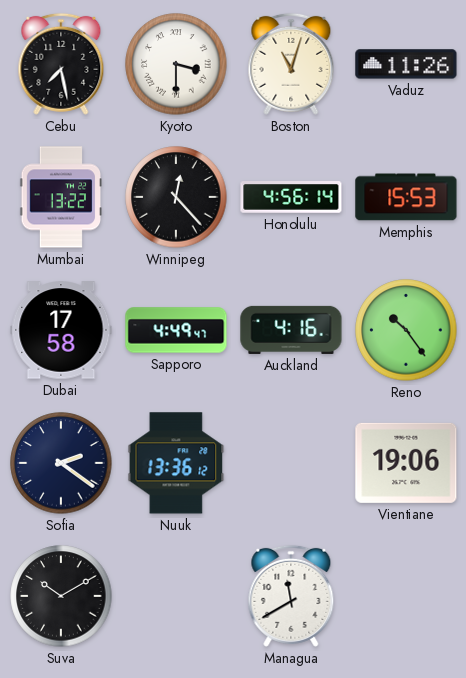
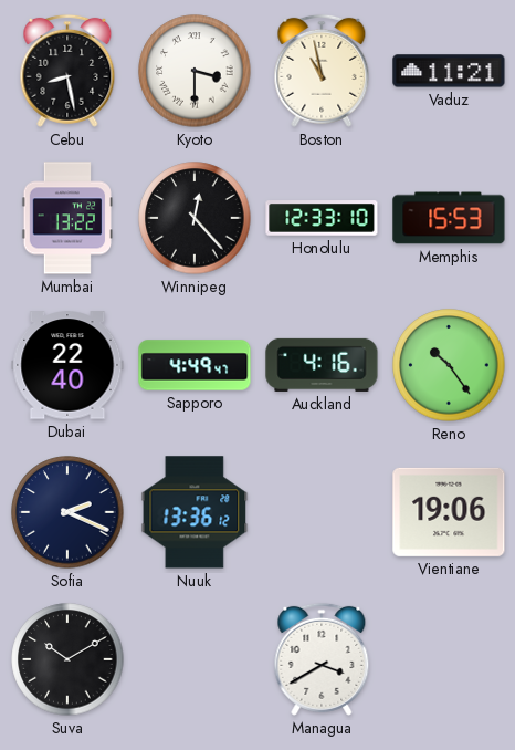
Cebu: 7:28 -> 8:28
Boston: 11:03 -> 10:58
Vaduz: 11:26 -> 11:21
Honolulu: 4:56 -> 12:33
Dubai: 17:58 -> 22:40
Sofia: 2:21 -> 2:19
Managua: 11:40 -> 3:40
